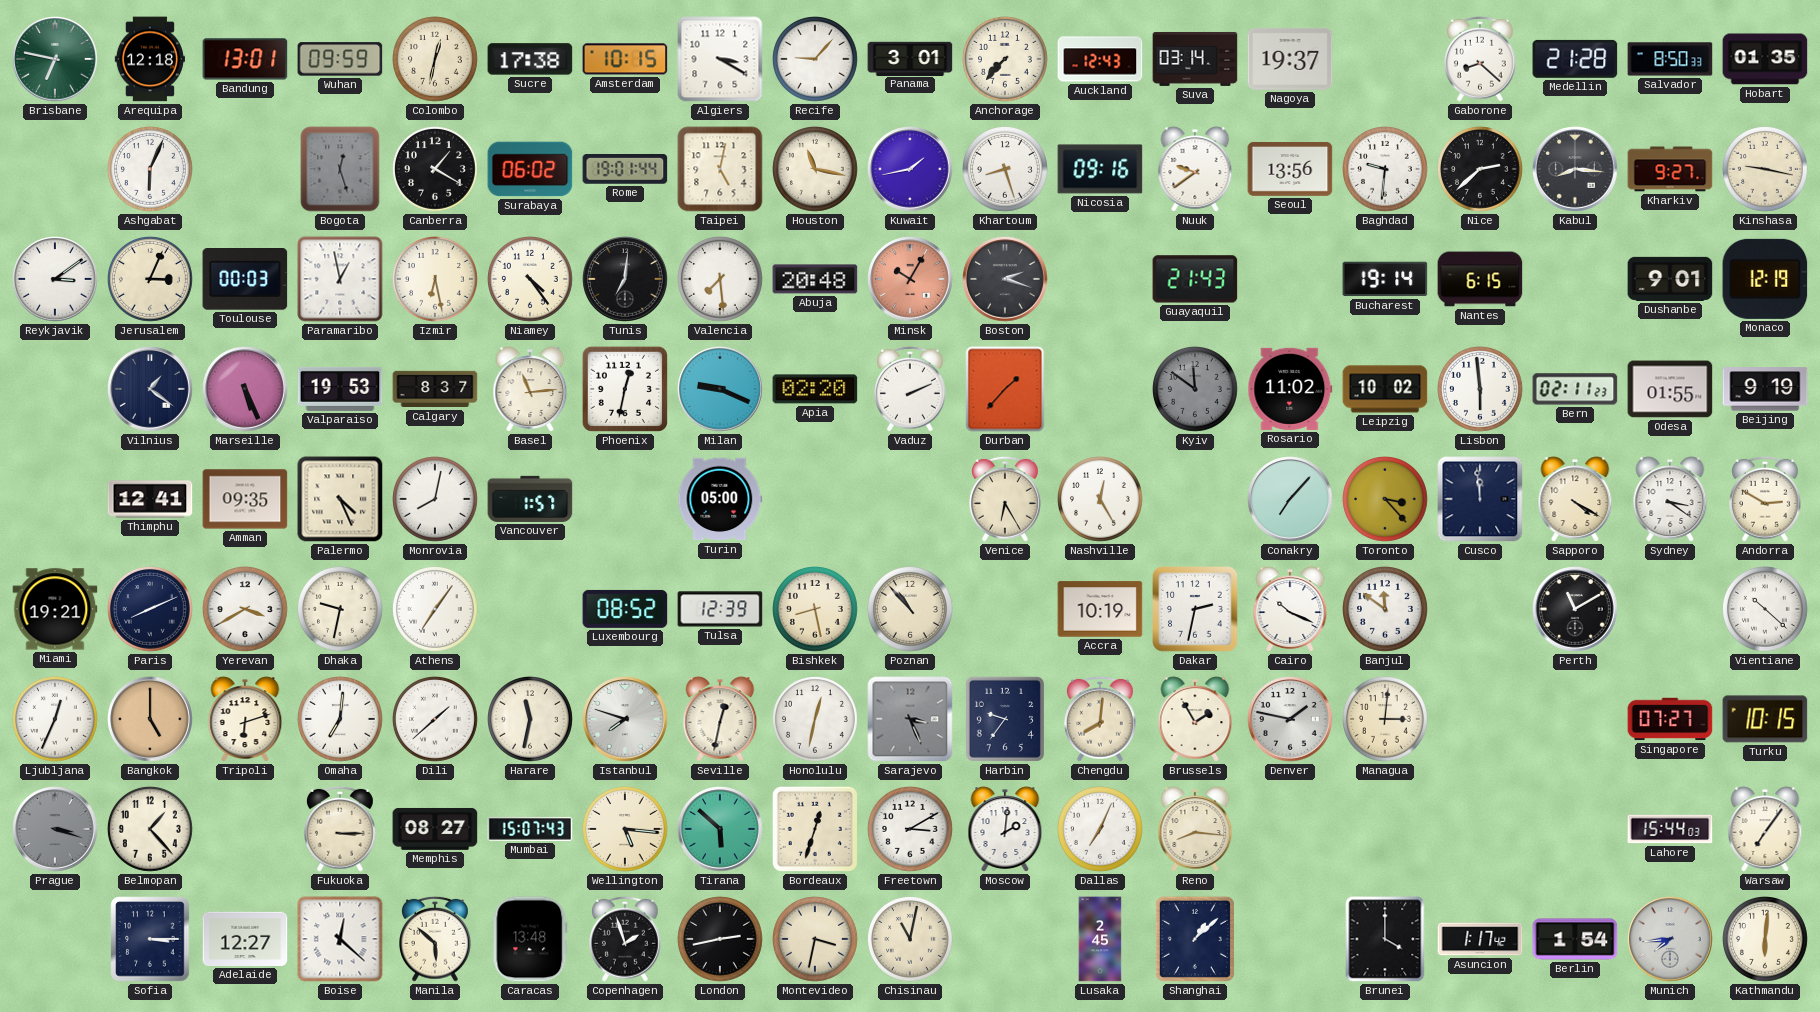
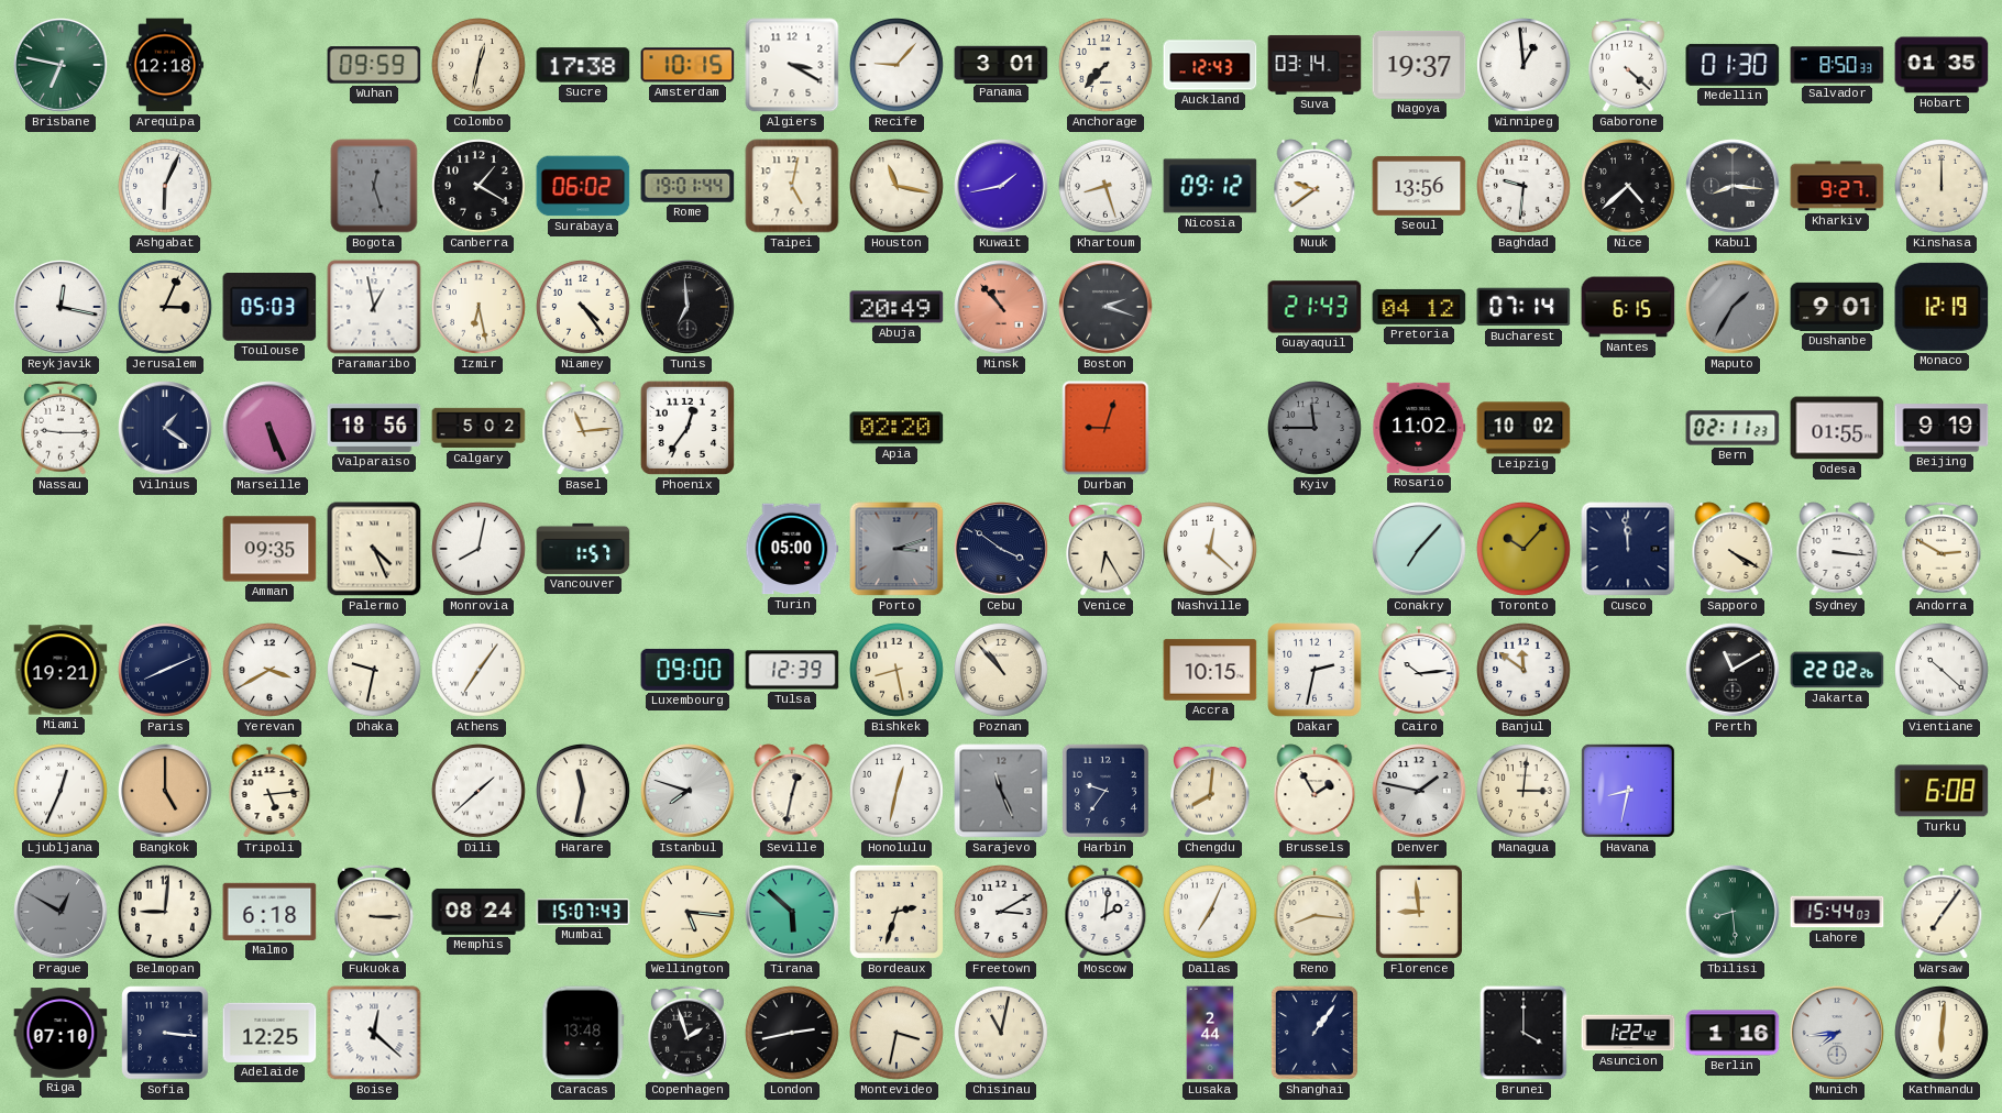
Bandung: 13:01 -> none
Winnipeg: none -> 12:59
Gaborone: 8:22 -> 4:22
Medellin: 21:28 -> 01:30
Nicosia: 09:16 -> 09:12
Nice: 2:38 -> 4:38
Kinshasa: 9:17 -> 12:00
Reykjavik: 3:09 -> 12:17
Toulouse: 00:03 -> 05:03
Tunis: 7:01 -> 6:59
Valencia: 7:29 -> none
Abuja: 20:48 -> 20:49
Minsk: 10:05 -> 10:53
Pretoria: none -> 04:12
Bucharest: 19:14 -> 07:14
Maputo: none -> 1:35
Nassau: none -> 9:15
Valparaiso: 19:53 -> 18:56
Calgary: 8:37 -> 5:02
Phoenix: 12:32 -> 12:36
Milan: 9:19 -> none
Vaduz: 2:11 -> none
Durban: 1:37 -> 9:03
Kyiv: 11:51 -> 11:45
Lisbon: 5:59 -> none
Thimphu: 12:41 -> none
Porto: none -> 3:12
Cebu: none -> 3:51
Nashville: 12:25 -> 12:22
Toronto: 3:23 -> 10:07
Sydney: 3:21 -> 3:16
Luxembourg: 08:52 -> 09:00
Accra: 10:19 -> 10:15
Cairo: 10:19 -> 10:14
Jakarta: none -> 22:02
Tripoli: 6:12 -> 5:14
Omaha: 7:01 -> none
Sarajevo: 3:26 -> 11:26
Havana: none -> 8:32
Singapore: 07:27 -> none
Turku: 10:15 -> 6:08
Prague: 3:18 -> 12:50
Belmopan: 1:23 -> 9:01
Malmo: none -> 6:18
Memphis: 08:27 -> 08:24
Bordeaux: 12:33 -> 2:33
Florence: none -> 8:59
Tbilisi: none -> 8:29
Riga: none -> 07:10
Sofia: 3:15 -> 3:16
Adelaide: 12:27 -> 12:25
Manila: 5:52 -> none
Lusaka: 2:45 -> 2:44
Shanghai: 1:08 -> 1:06
Asuncion: 1:17 -> 1:22
Berlin: 1:54 -> 1:16
